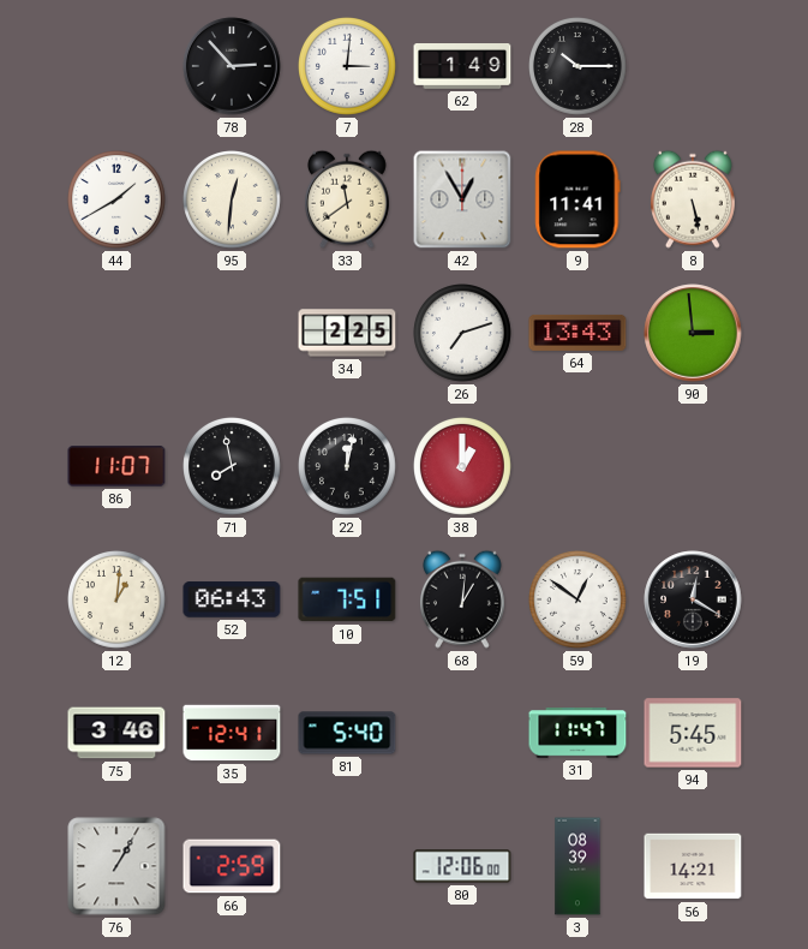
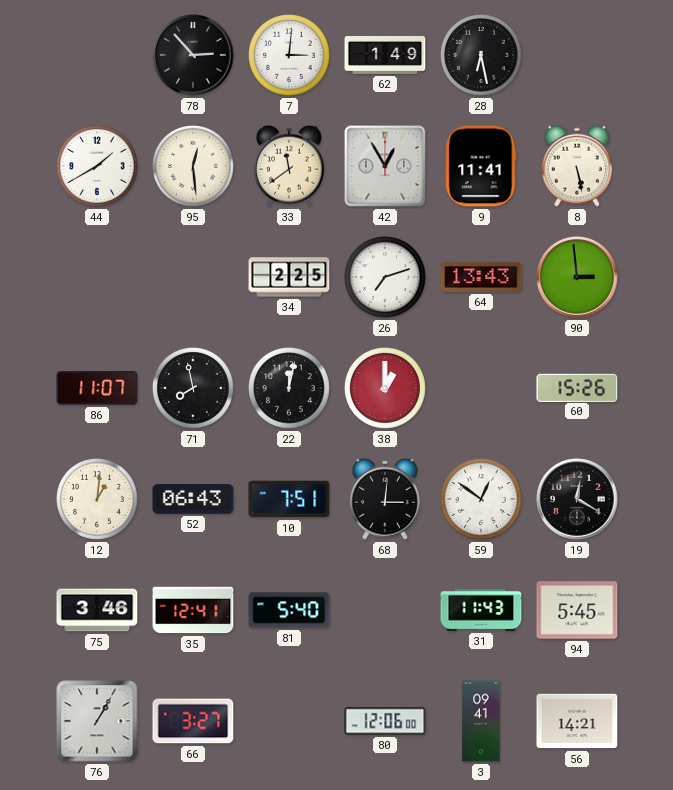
28: 10:15 -> 6:28
95: 12:31 -> 12:29
60: none -> 15:26
68: 1:01 -> 3:01
31: 11:47 -> 11:43
66: 2:59 -> 3:27
3: 08:39 -> 09:41
